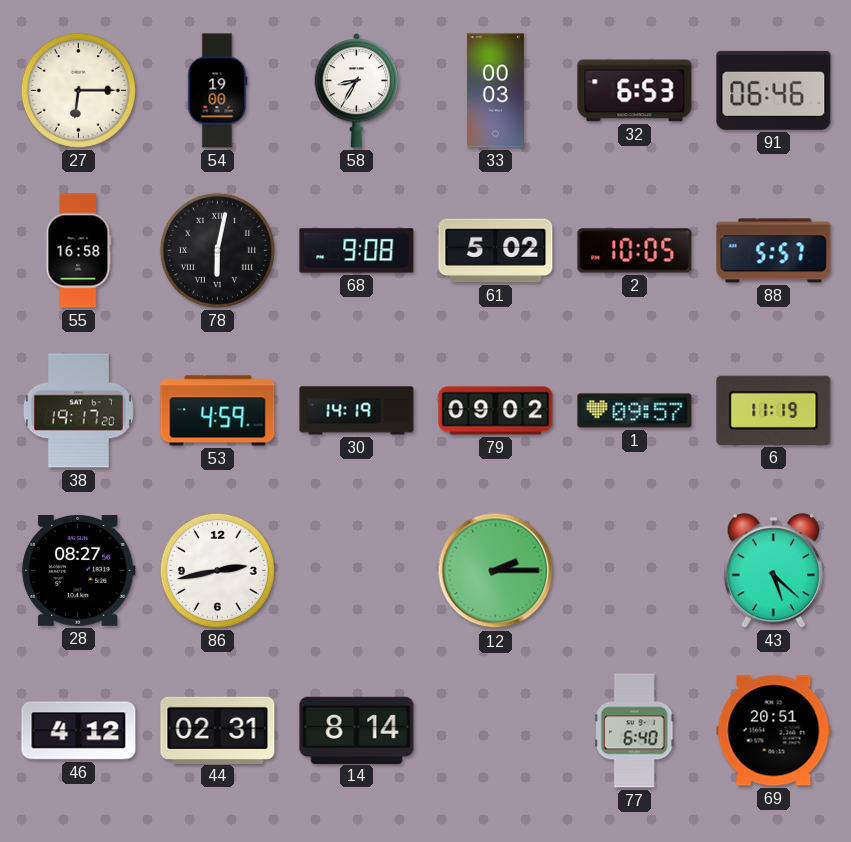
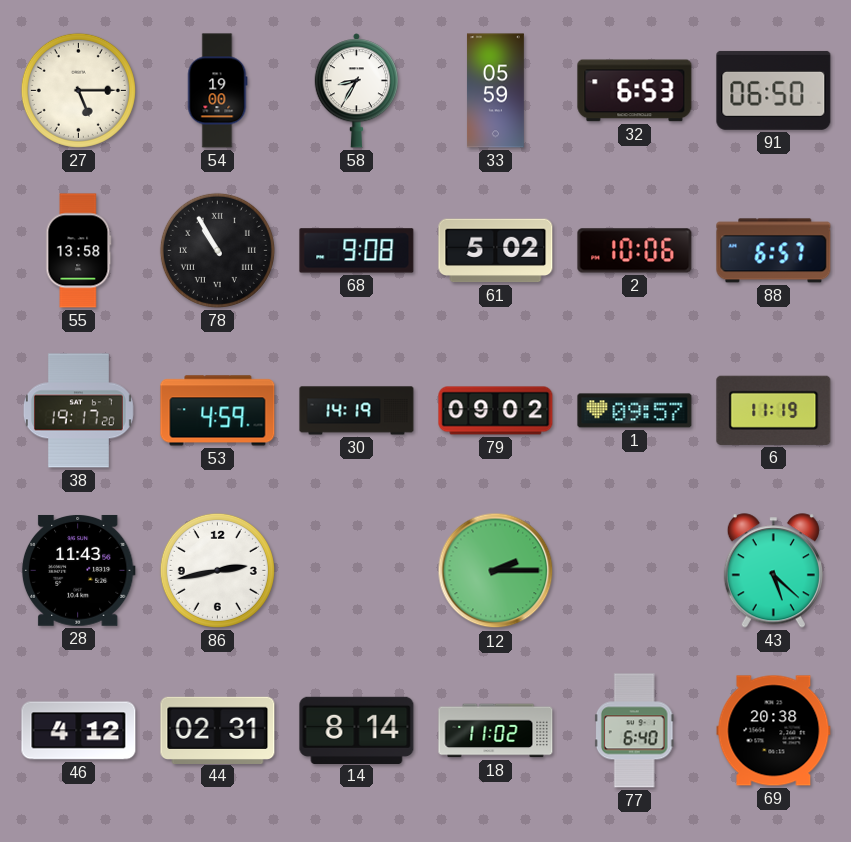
27: 6:15 -> 5:15
33: 00:03 -> 05:59
91: 06:46 -> 06:50
55: 16:58 -> 13:58
78: 6:02 -> 10:55
2: 10:05 -> 10:06
88: 5:57 -> 6:57
28: 08:27 -> 11:43
18: none -> 11:02
69: 20:51 -> 20:38
